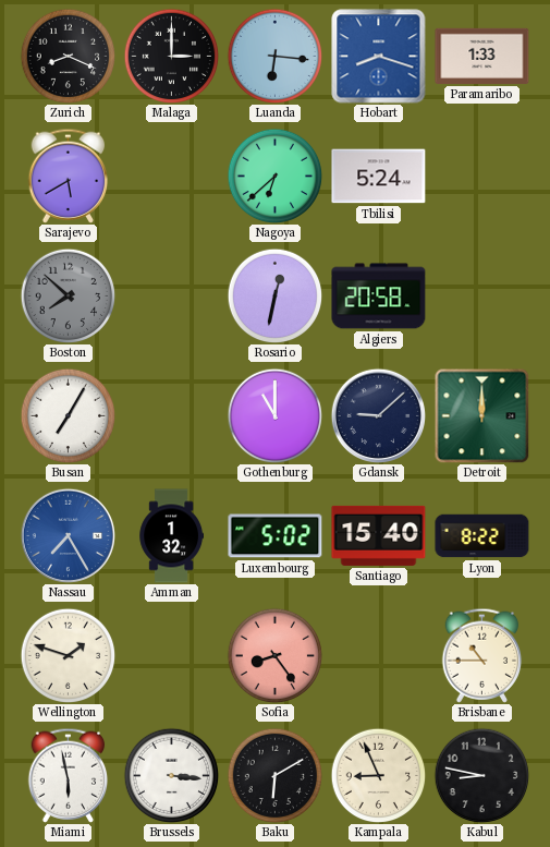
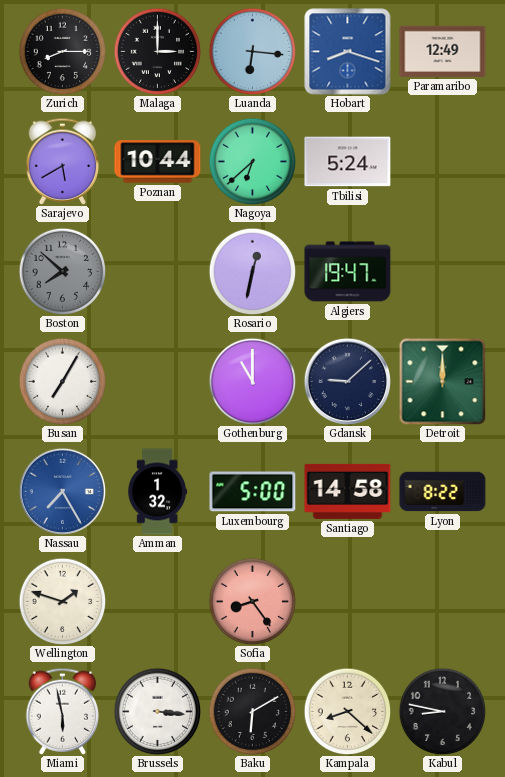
Zurich: 8:19 -> 8:15
Paramaribo: 1:33 -> 12:49
Poznan: none -> 10:44
Algiers: 20:58 -> 19:47
Luxembourg: 5:02 -> 5:00
Santiago: 15:40 -> 14:58
Brisbane: 10:45 -> none
Kampala: 8:56 -> 8:22
